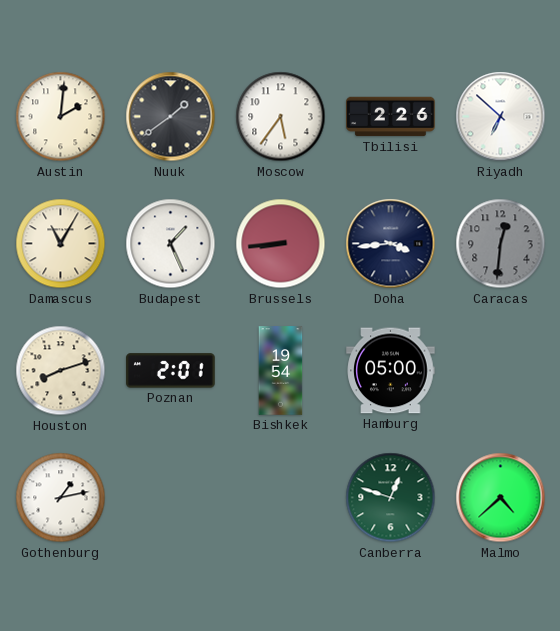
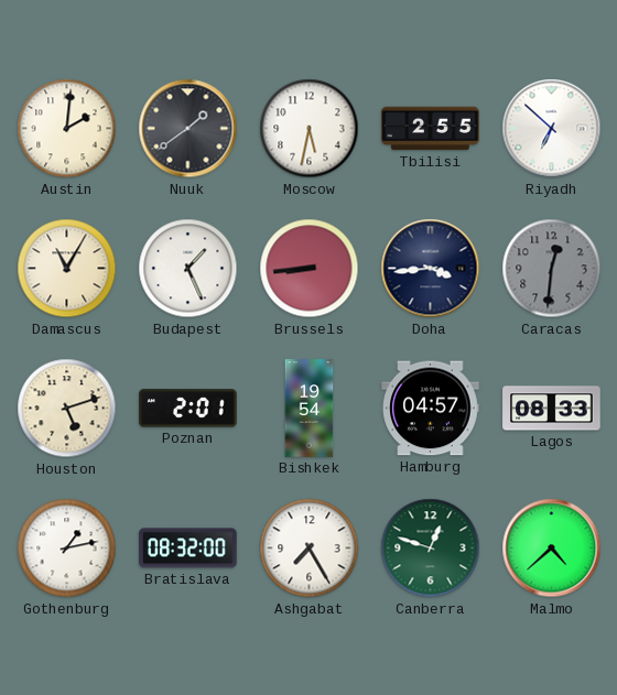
Moscow: 5:36 -> 5:32
Tbilisi: 2:26 -> 2:55
Houston: 8:12 -> 5:12
Hamburg: 05:00 -> 04:57
Lagos: none -> 08:33
Bratislava: none -> 08:32
Ashgabat: none -> 7:25
